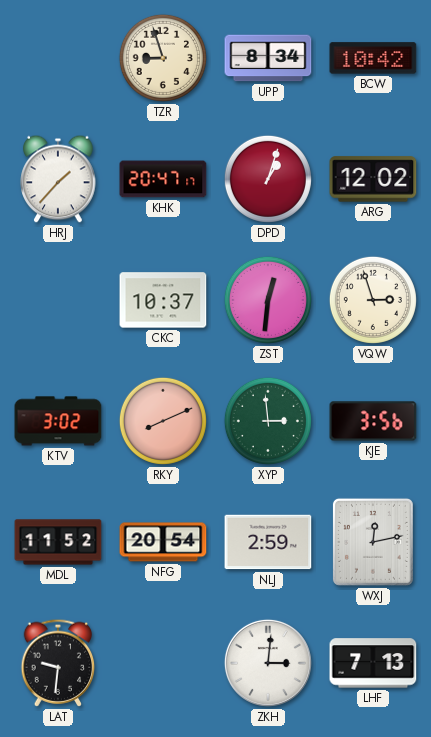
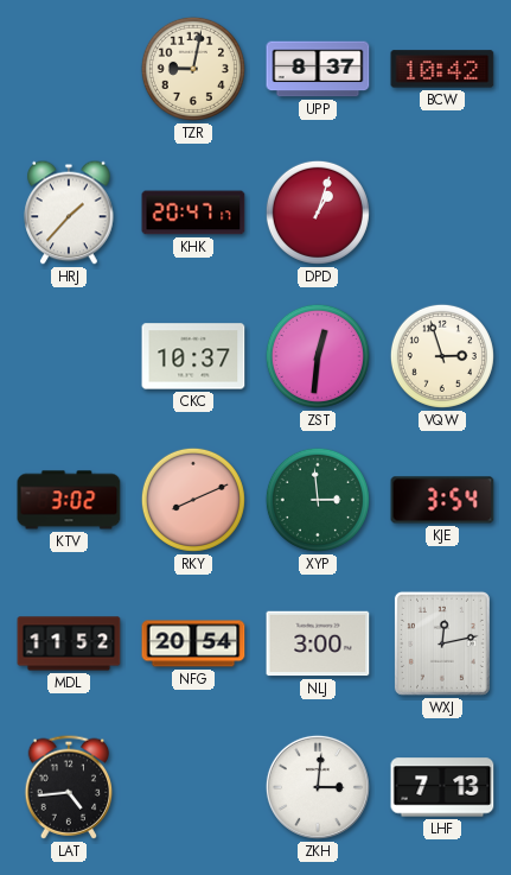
TZR: 8:57 -> 9:02
UPP: 8:34 -> 8:37
ARG: 12:02 -> none
KJE: 3:56 -> 3:54
NLJ: 2:59 -> 3:00
LAT: 9:31 -> 4:44
